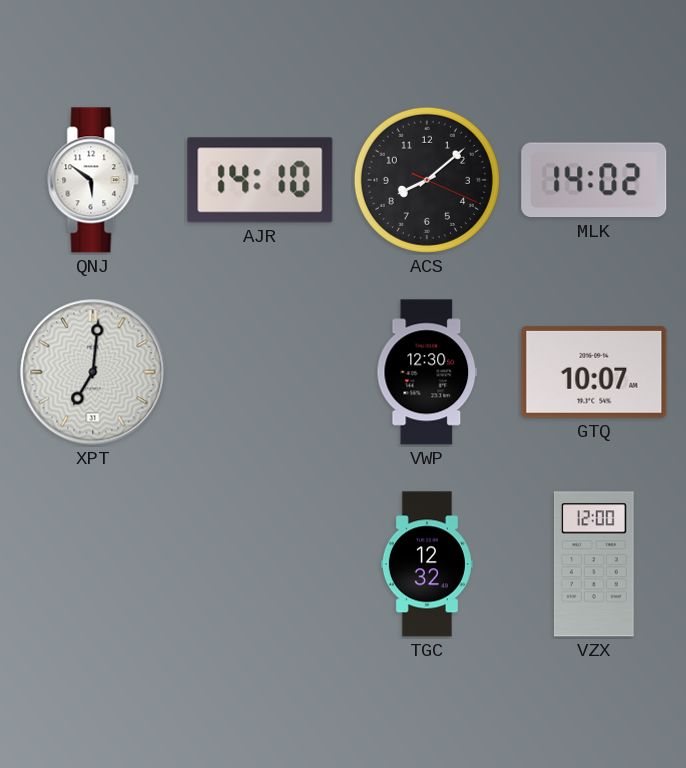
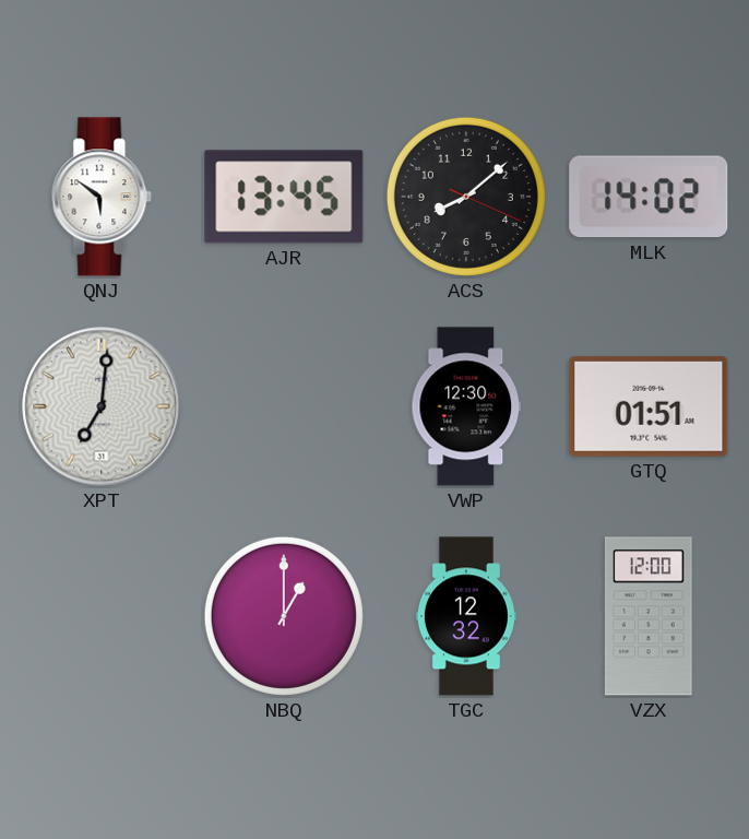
AJR: 14:10 -> 13:45
GTQ: 10:07 -> 01:51
NBQ: none -> 1:00
